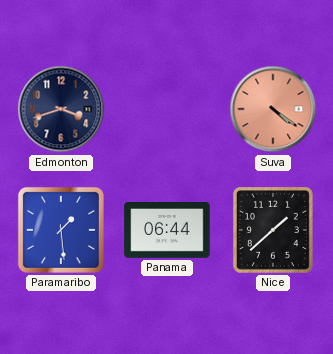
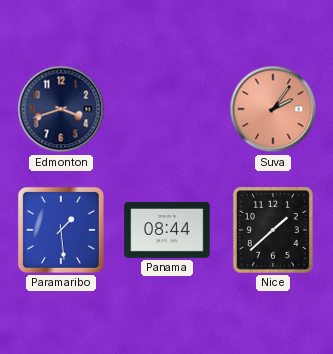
Suva: 4:21 -> 2:06
Panama: 06:44 -> 08:44
